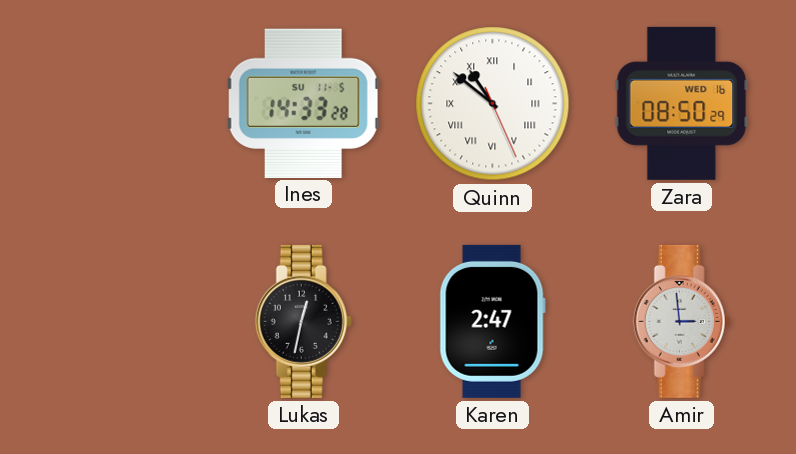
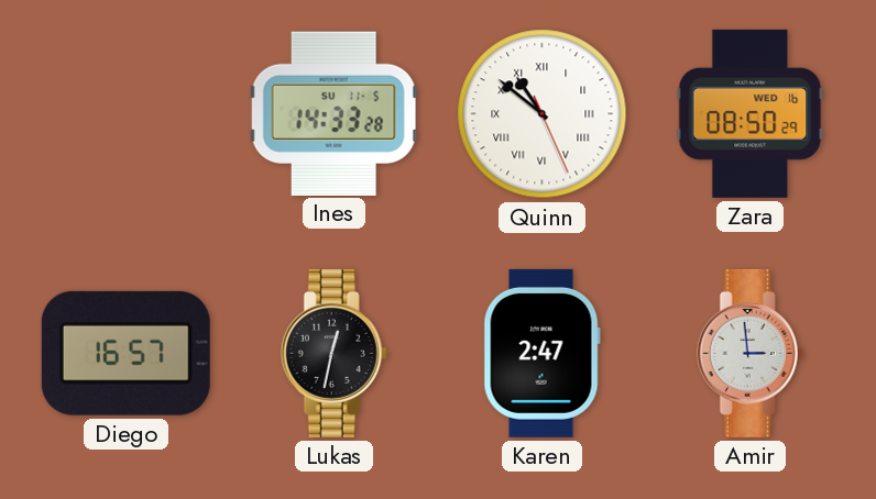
Diego: none -> 16:57
